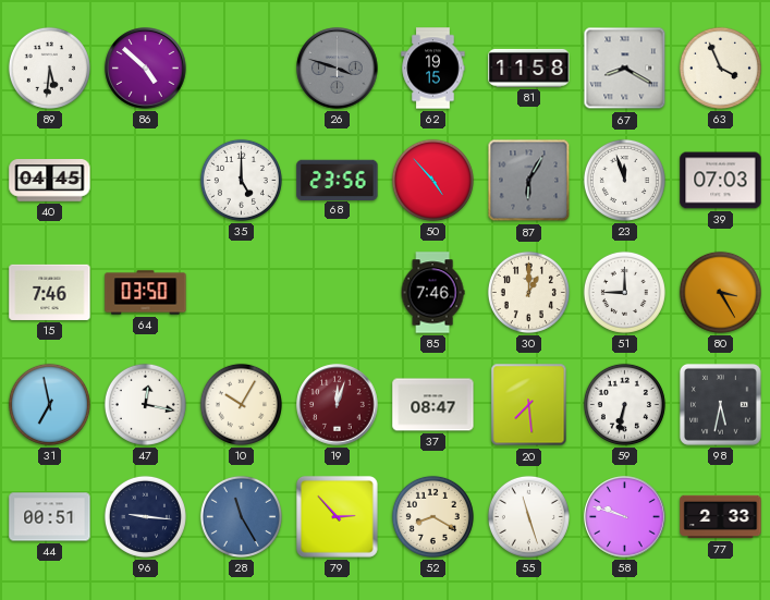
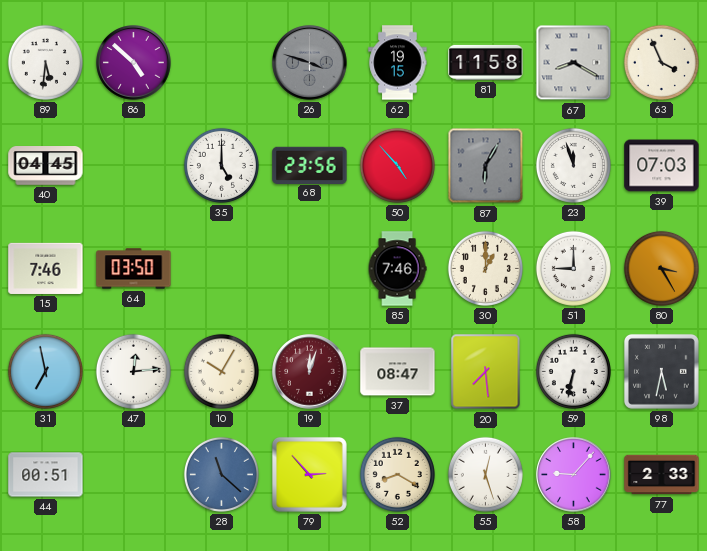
47: 12:17 -> 12:14
96: 9:16 -> none
28: 11:25 -> 11:22
55: 11:27 -> 12:27
58: 9:48 -> 9:07
